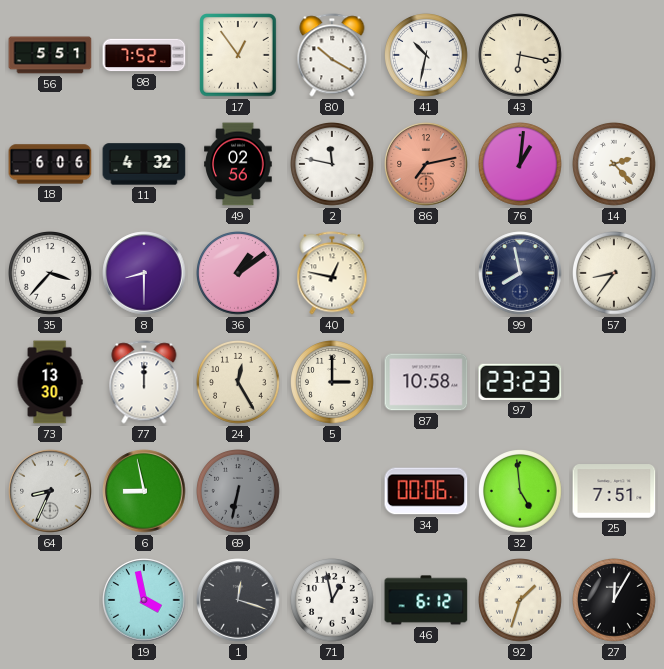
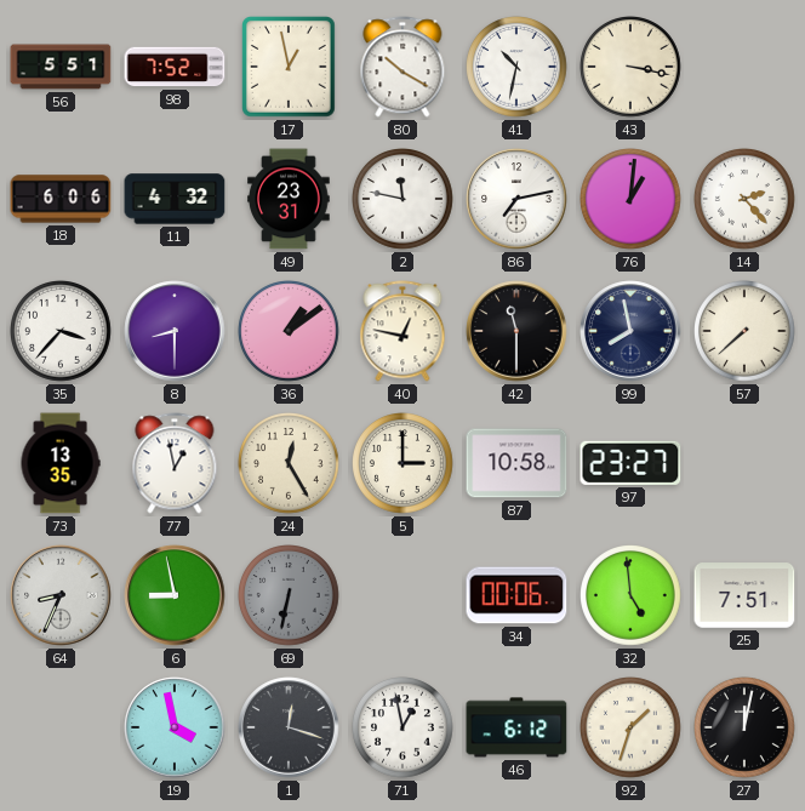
17: 12:54 -> 12:58
43: 6:17 -> 3:17
49: 02:56 -> 23:31
86 dial: salmon -> white
42: none -> 11:30
57: 8:36 -> 7:38
73: 13:30 -> 13:35
77: 12:00 -> 12:58
97: 23:23 -> 23:27
27: 12:05 -> 12:02
